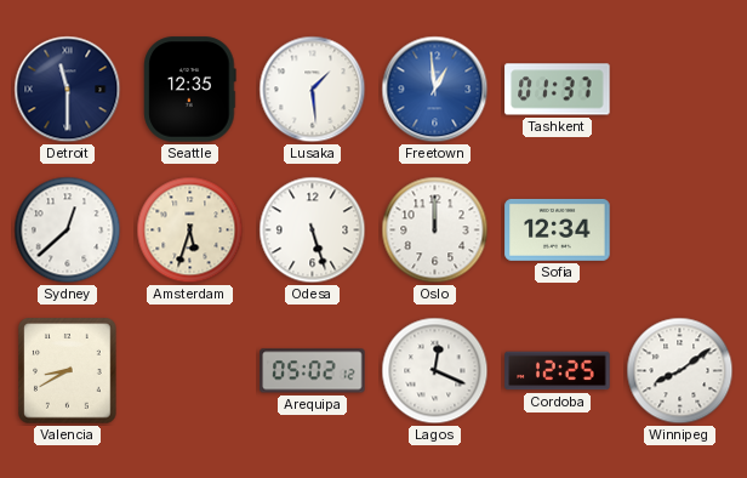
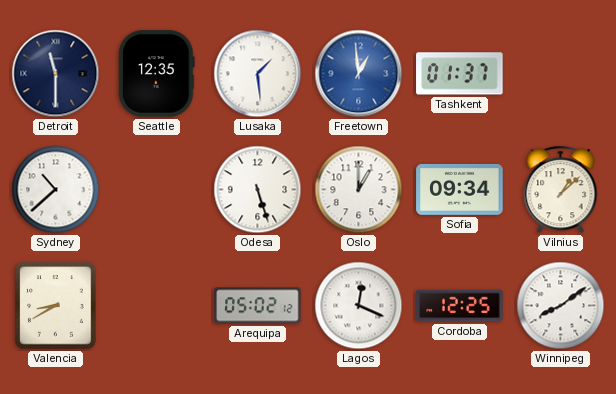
Sydney: 12:38 -> 10:38
Amsterdam: 5:33 -> none
Oslo: 12:00 -> 1:00
Sofia: 12:34 -> 09:34
Vilnius: none -> 1:08
